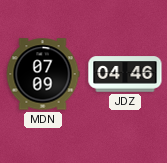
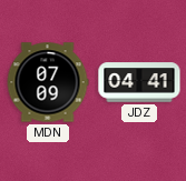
JDZ: 04:46 -> 04:41
